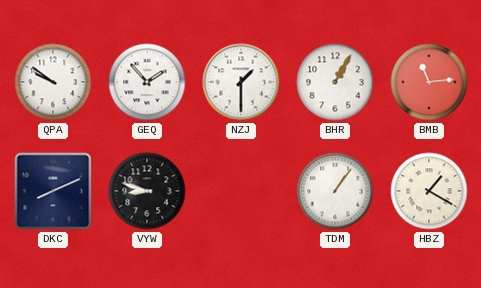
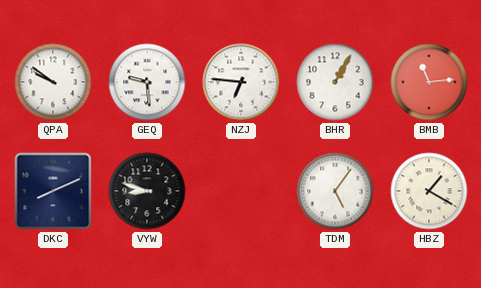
GEQ: 1:53 -> 9:29
NZJ: 1:30 -> 6:46
TDM: 1:06 -> 5:06
